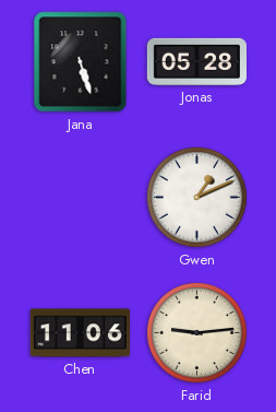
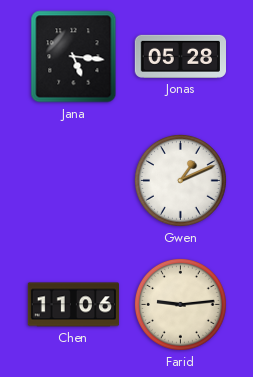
Jana: 5:27 -> 5:16
